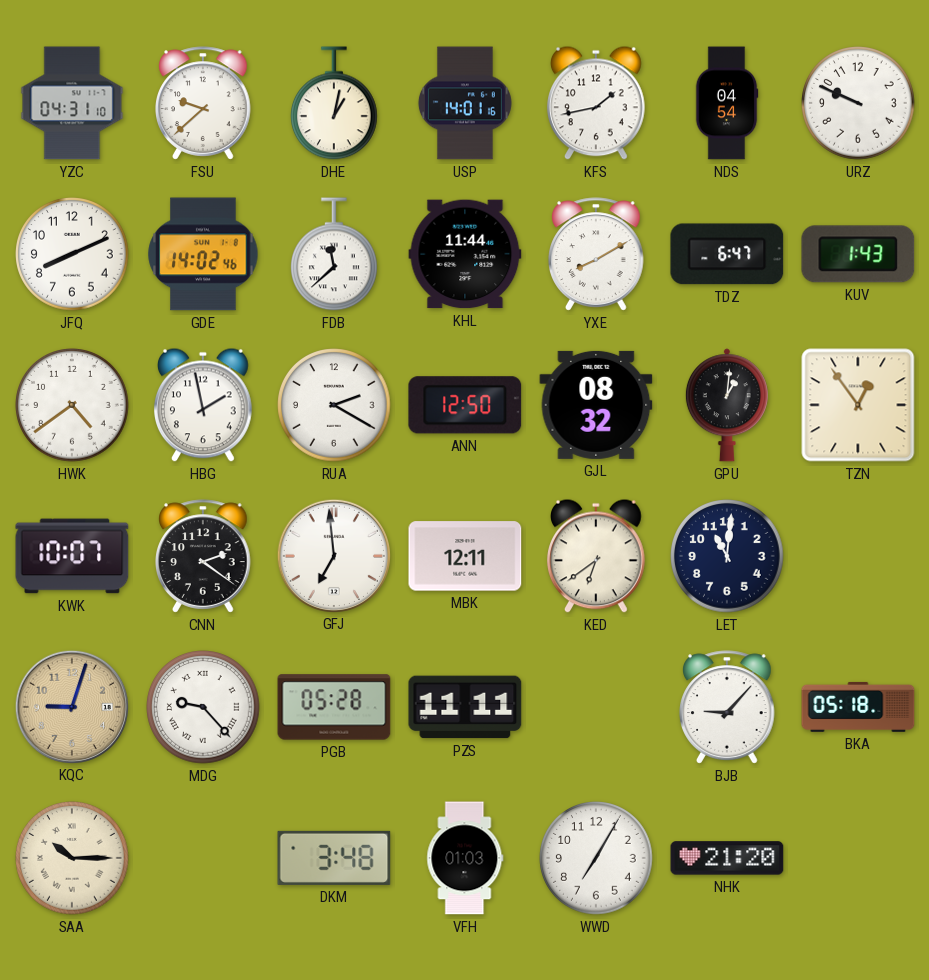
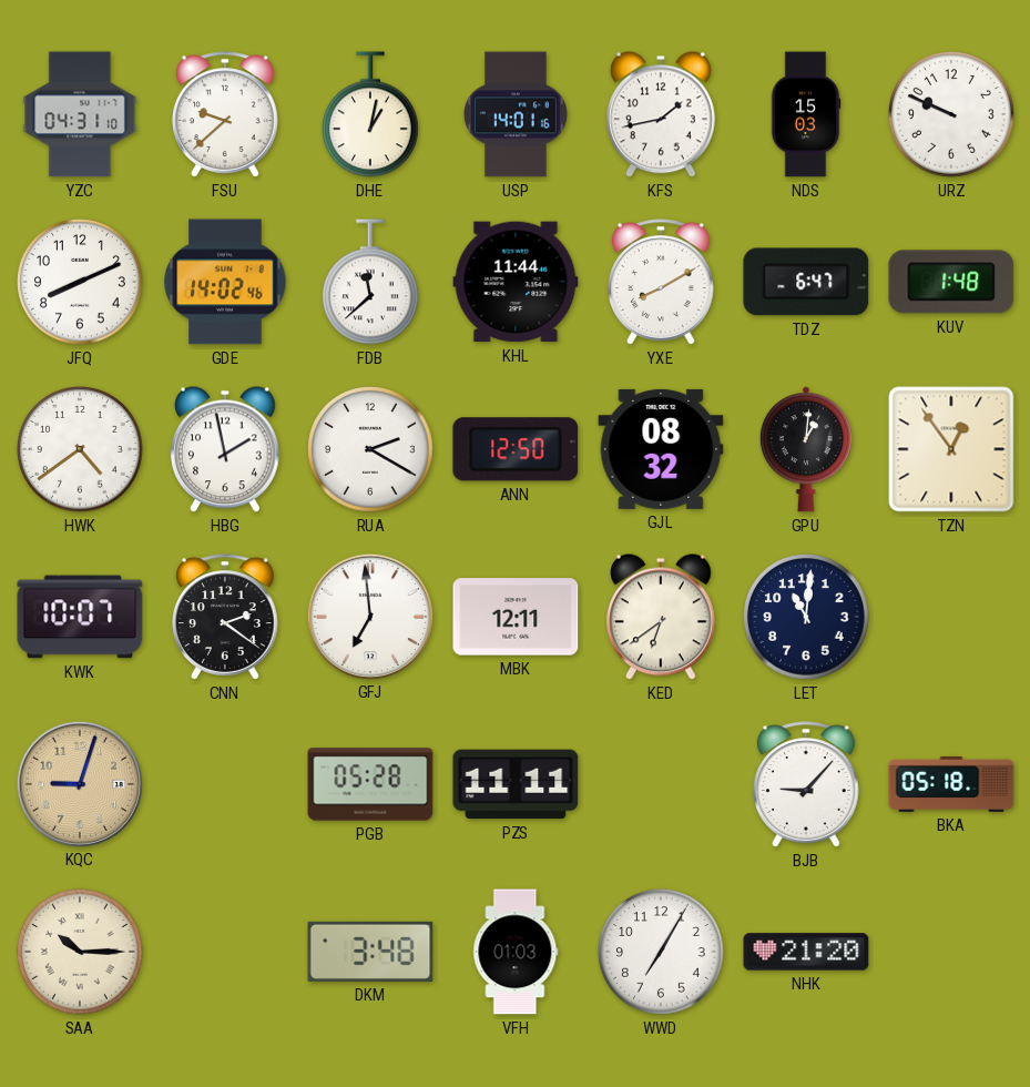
NDS: 04:54 -> 15:03
KUV: 1:43 -> 1:48
MDG: 9:23 -> none
